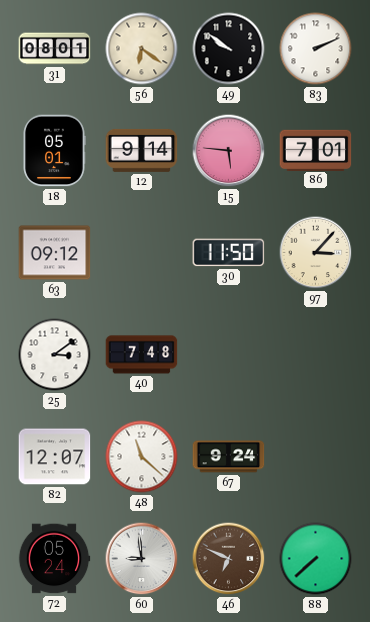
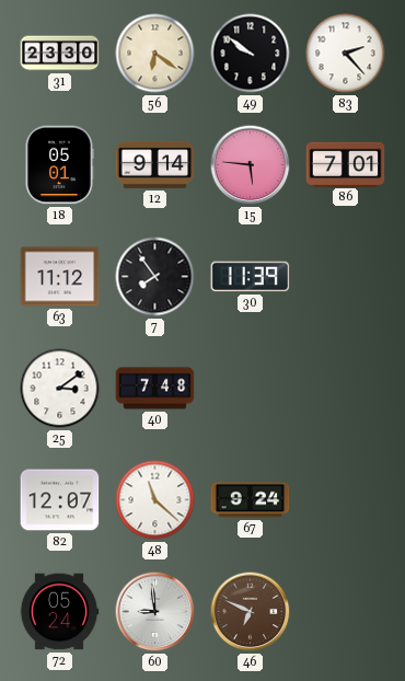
31: 08:01 -> 23:30
83: 2:11 -> 2:23
63: 09:12 -> 11:12
7: none -> 7:54
30: 11:50 -> 11:39
97: 3:07 -> none
88: 7:38 -> none
